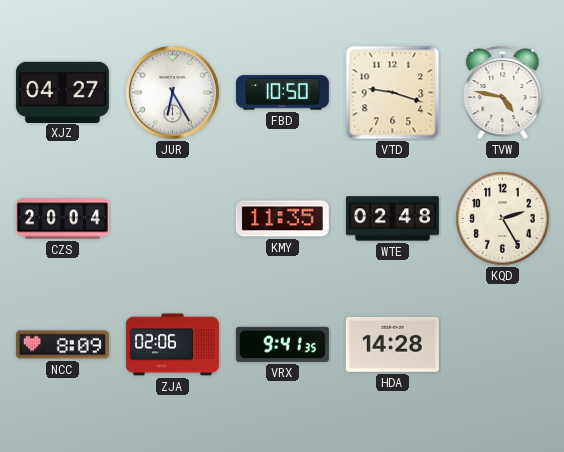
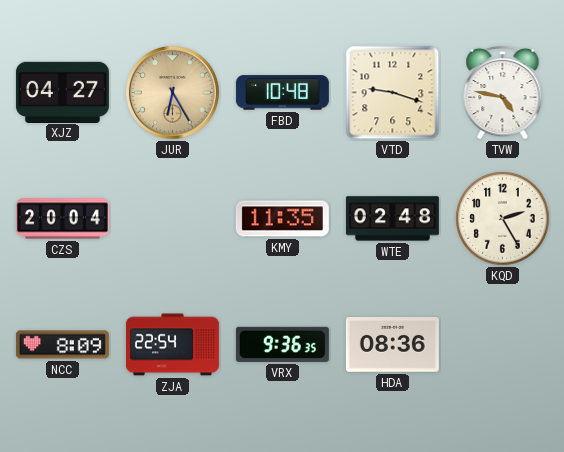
JUR dial: white -> champagne
FBD: 10:50 -> 10:48
ZJA: 02:06 -> 22:54
VRX: 9:41 -> 9:36
HDA: 14:28 -> 08:36
